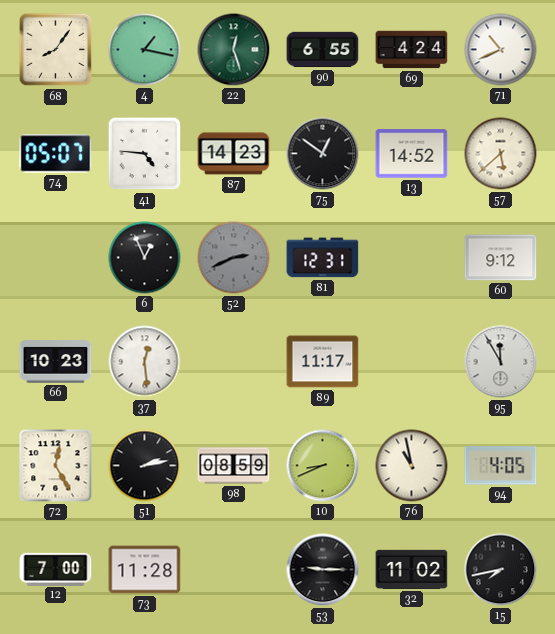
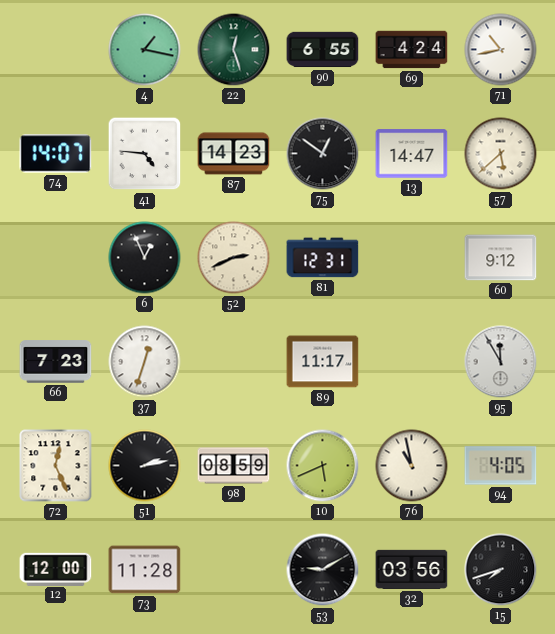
68: 8:06 -> none
71: 10:41 -> 10:43
74: 05:07 -> 14:07
13: 14:52 -> 14:47
52 dial: grey -> cream
66: 10:23 -> 7:23
37: 12:29 -> 12:33
72: 12:25 -> 12:26
10: 8:41 -> 5:41
12: 7:00 -> 12:00
53: 9:15 -> 9:10
32: 11:02 -> 03:56
15: 7:43 -> 7:42
